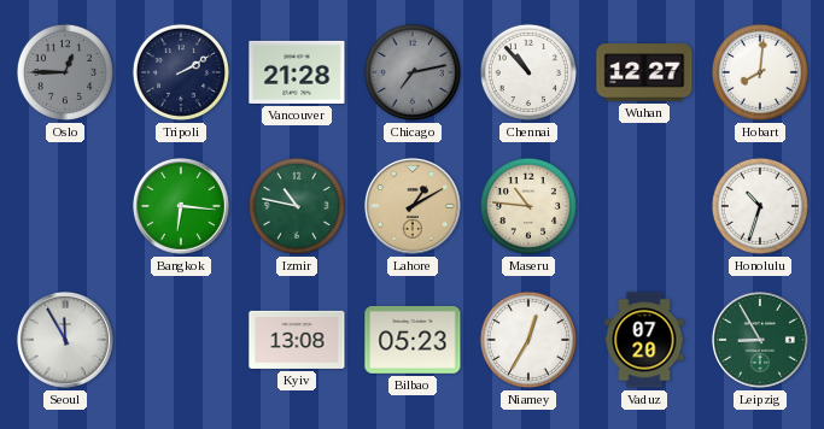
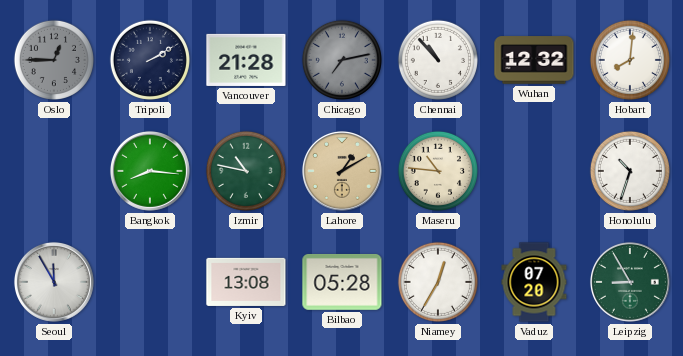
Wuhan: 12:27 -> 12:32
Bangkok: 6:16 -> 8:16
Bilbao: 05:23 -> 05:28
